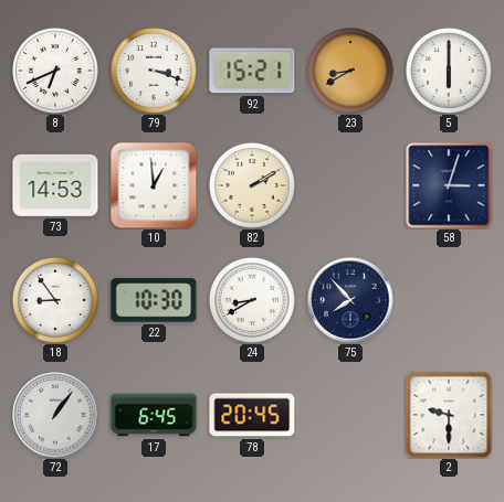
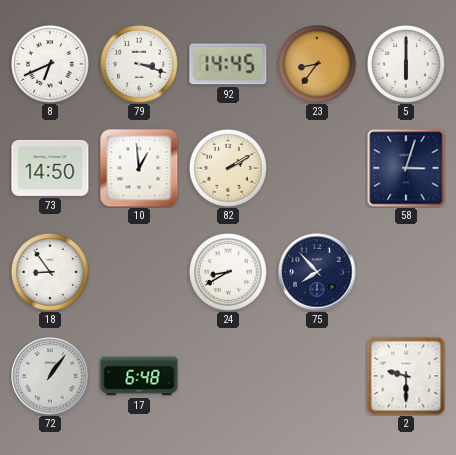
92: 15:21 -> 14:45
23: 8:40 -> 8:36
73: 14:53 -> 14:50
22: 10:30 -> none
17: 6:45 -> 6:48
78: 20:45 -> none
